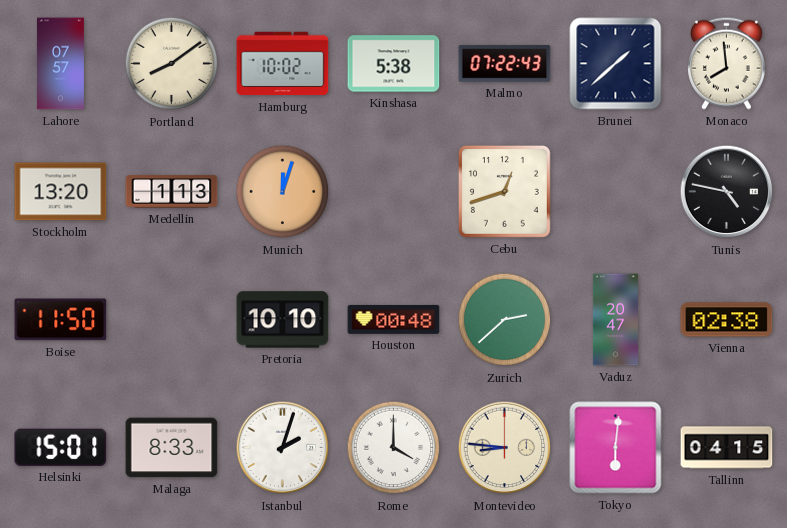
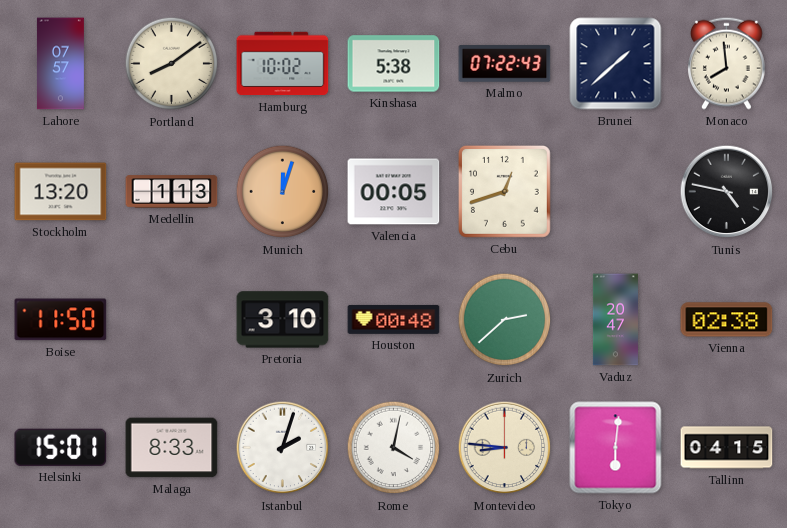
Valencia: none -> 00:05
Pretoria: 10:10 -> 3:10
Rome: 4:00 -> 4:02
